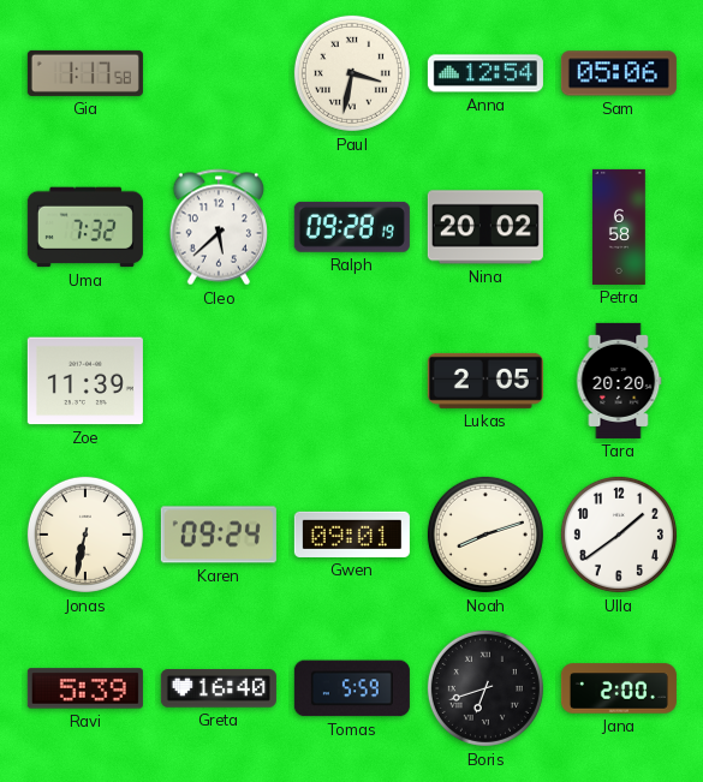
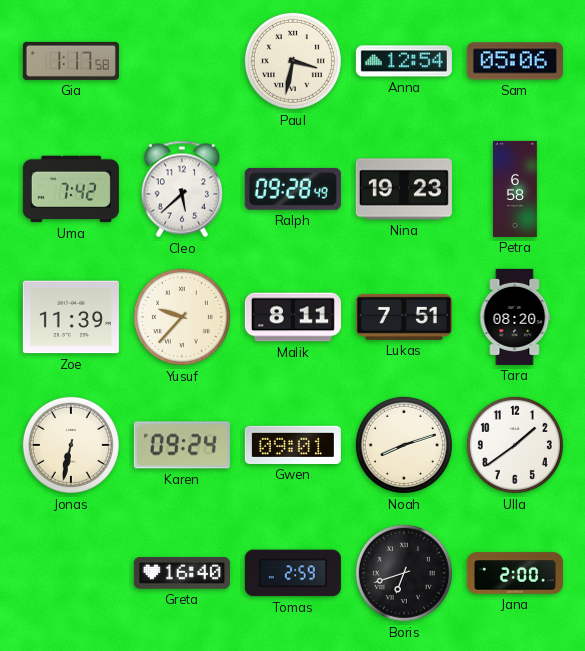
Uma: 7:32 -> 7:42
Ralph: 09:28:19 -> 09:28:49
Nina: 20:02 -> 19:23
Yusuf: none -> 9:37
Malik: none -> 8:11
Lukas: 2:05 -> 7:51
Tara: 20:20 -> 08:20
Ravi: 5:39 -> none
Tomas: 5:59 -> 2:59
